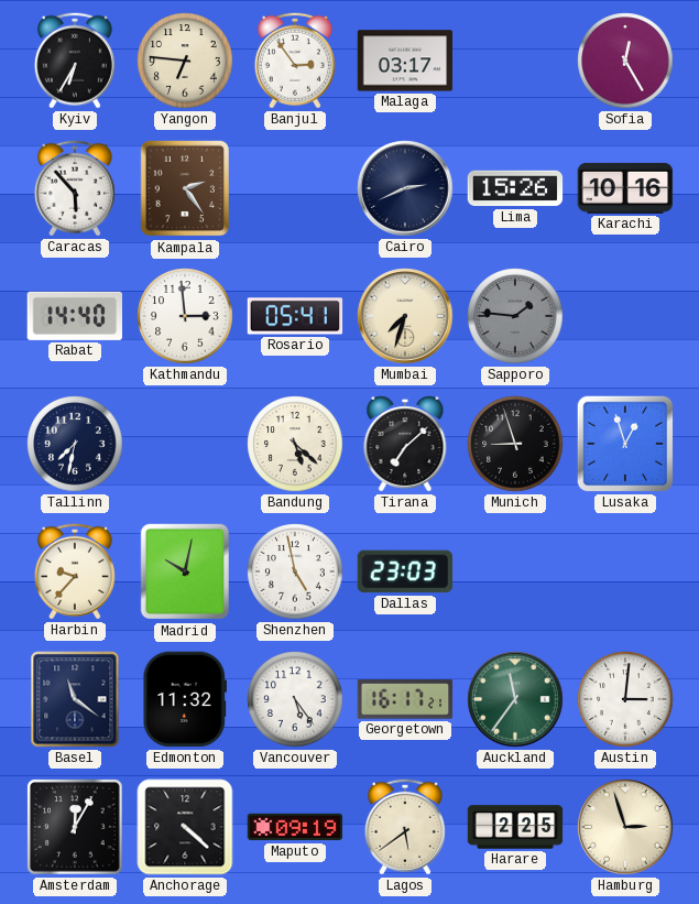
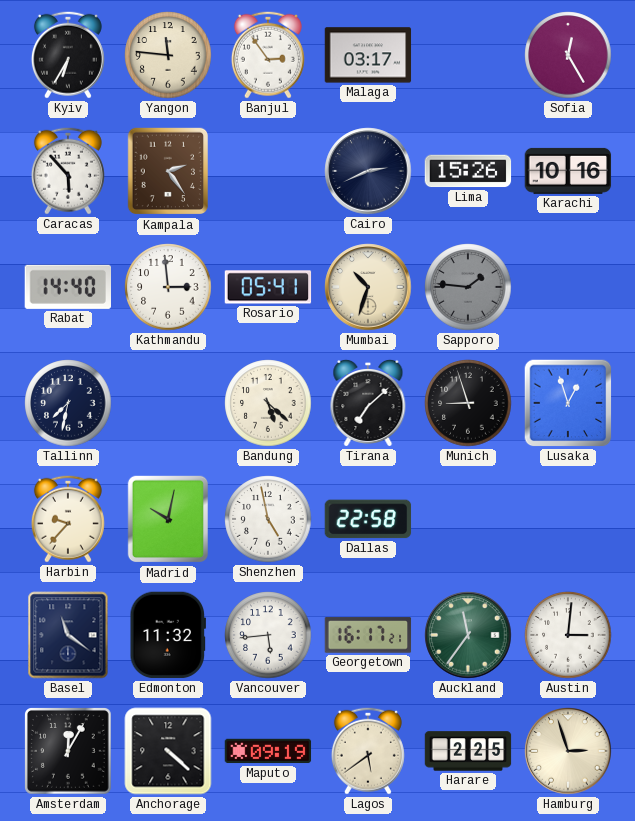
Yangon: 6:46 -> 11:46
Mumbai: 7:33 -> 10:33
Dallas: 23:03 -> 22:58
Vancouver: 5:24 -> 5:44
